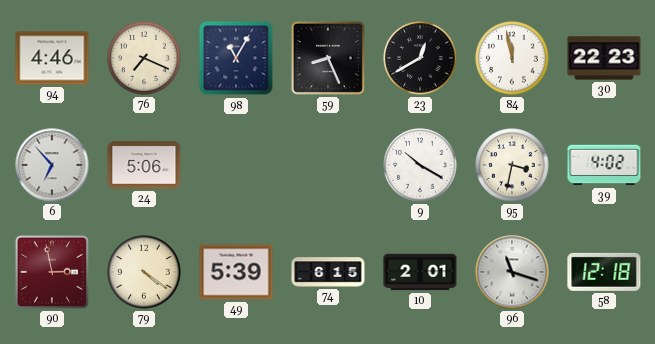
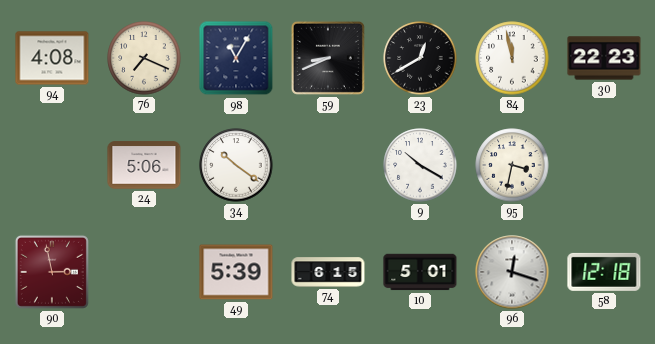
94: 4:46 -> 4:08
59: 8:26 -> 8:41
6: 6:53 -> none
34: none -> 10:21
39: 4:02 -> none
79: 4:21 -> none
10: 2:01 -> 5:01
96: 11:18 -> 12:18
